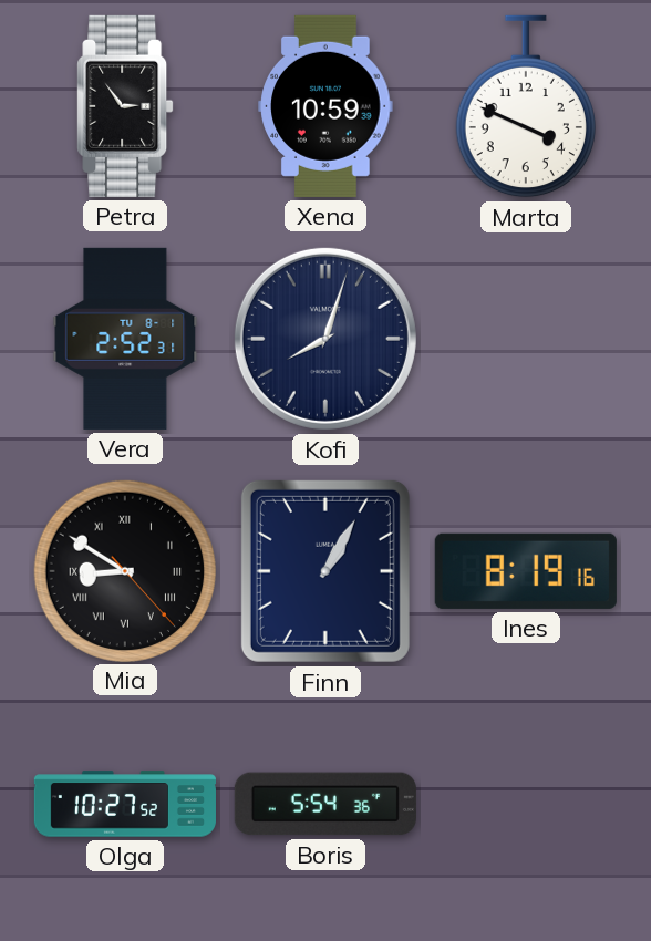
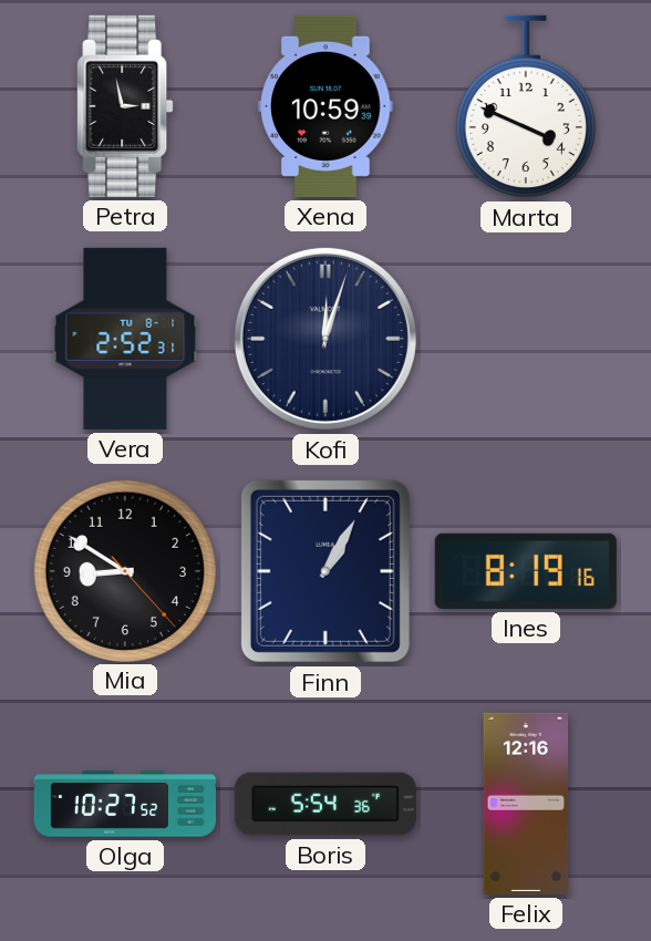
Petra: 2:54 -> 2:58
Kofi: 8:03 -> 12:03
Mia numerals: Roman -> Arabic
Felix: none -> 12:16
